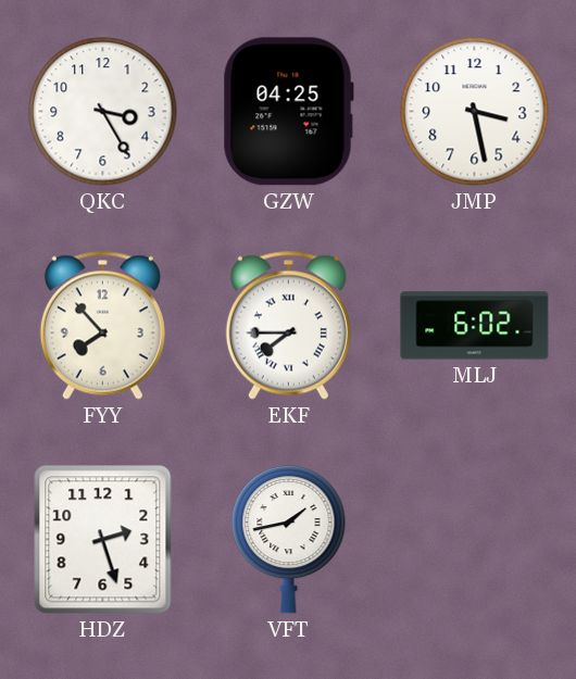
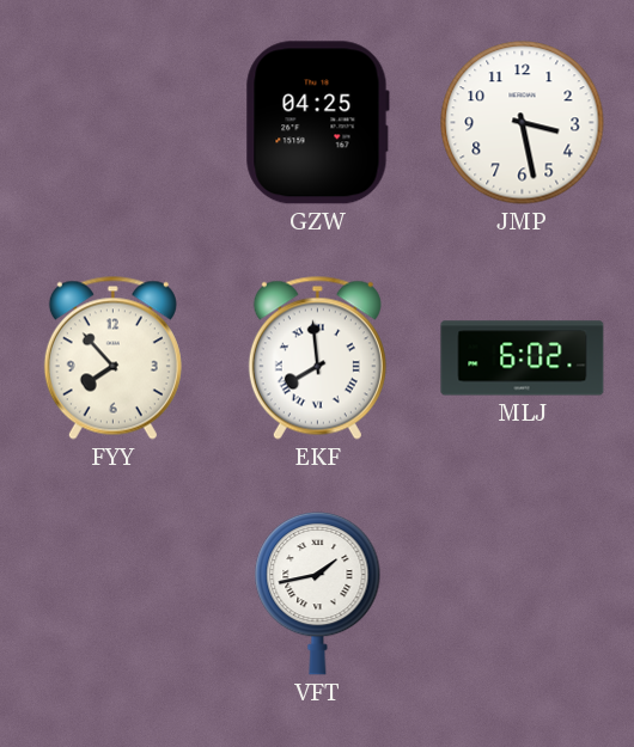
QKC: 3:25 -> none
EKF: 7:45 -> 7:59
HDZ: 2:27 -> none
